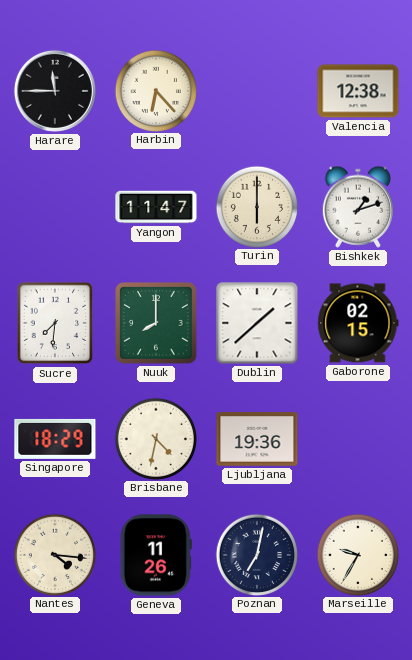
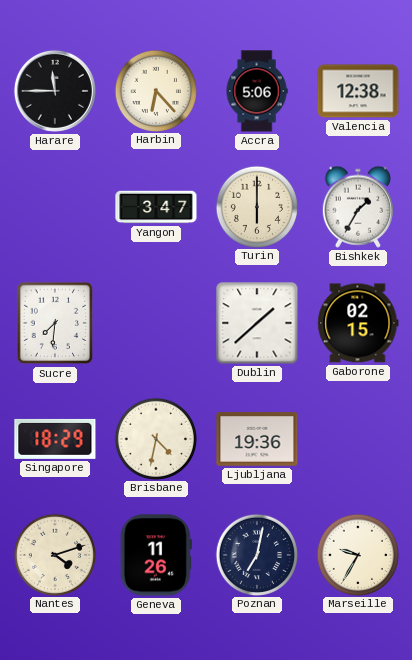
Accra: none -> 5:06
Yangon: 11:47 -> 3:47
Bishkek: 1:12 -> 1:35
Nuuk: 8:00 -> none
Nantes: 4:16 -> 4:12
